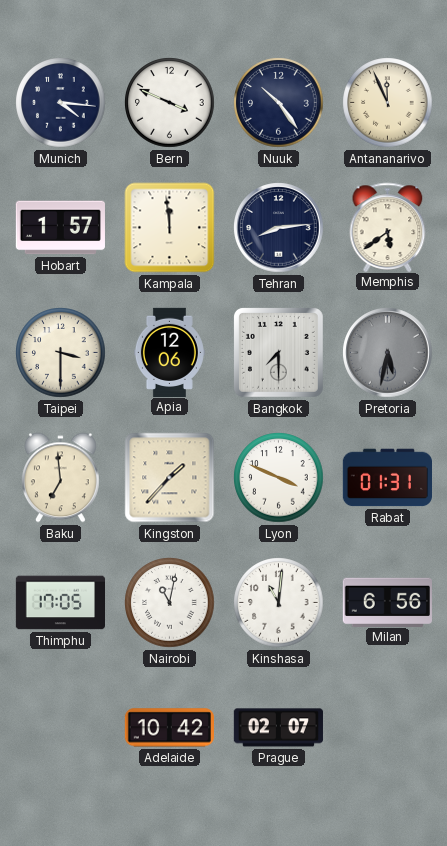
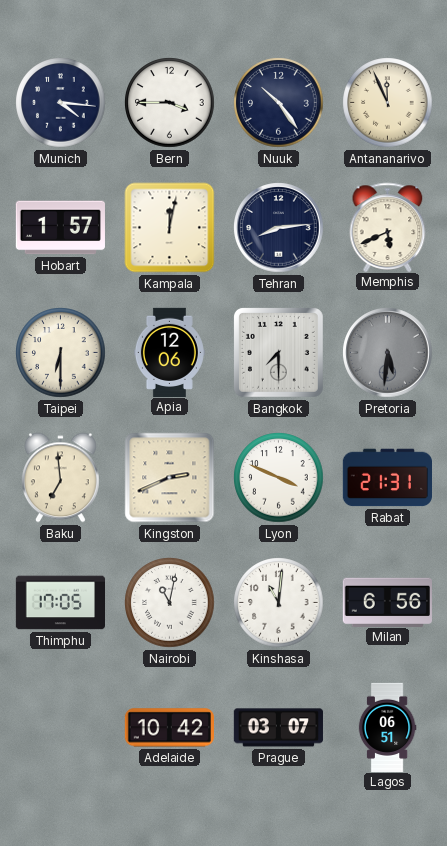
Bern: 3:49 -> 3:45
Kampala: 11:59 -> 12:02
Memphis: 5:39 -> 5:41
Taipei: 3:30 -> 6:30
Pretoria: 5:32 -> 5:31
Kingston: 1:37 -> 2:41
Rabat: 01:31 -> 21:31
Prague: 02:07 -> 03:07
Lagos: none -> 06:51
